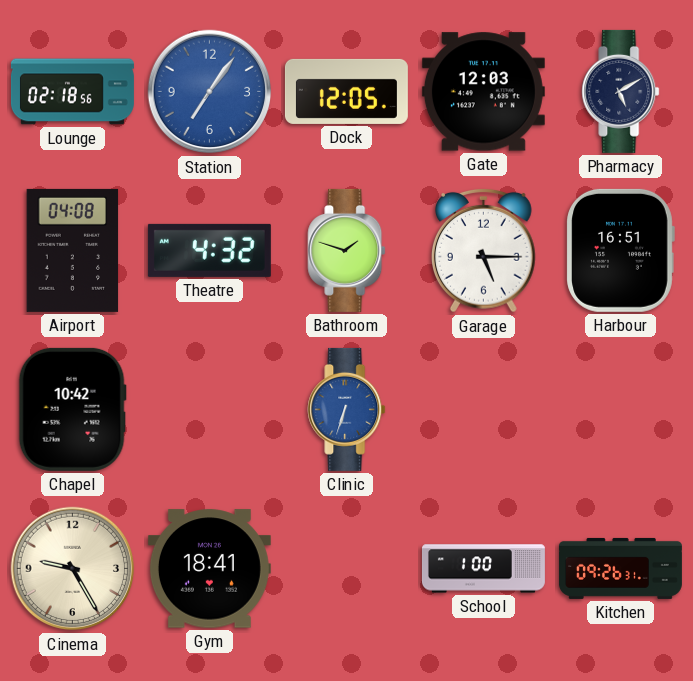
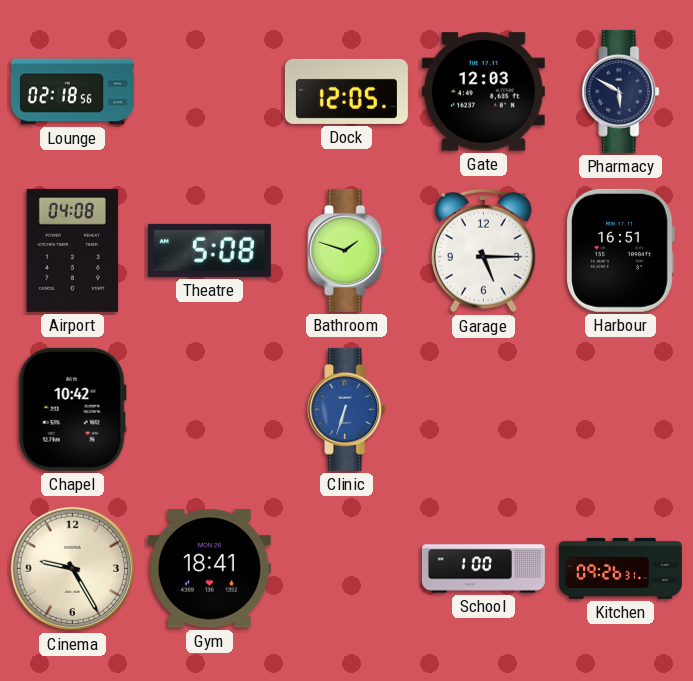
Station: 7:06 -> none
Pharmacy: 5:10 -> 5:50
Theatre: 4:32 -> 5:08
